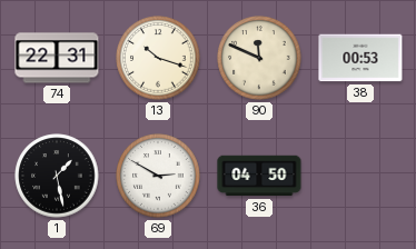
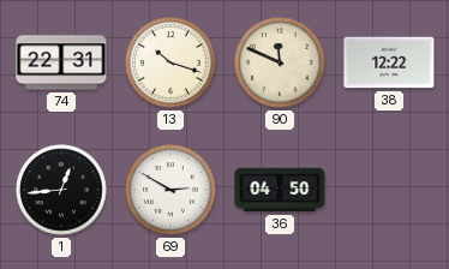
38: 00:53 -> 12:22
1: 1:28 -> 12:44
